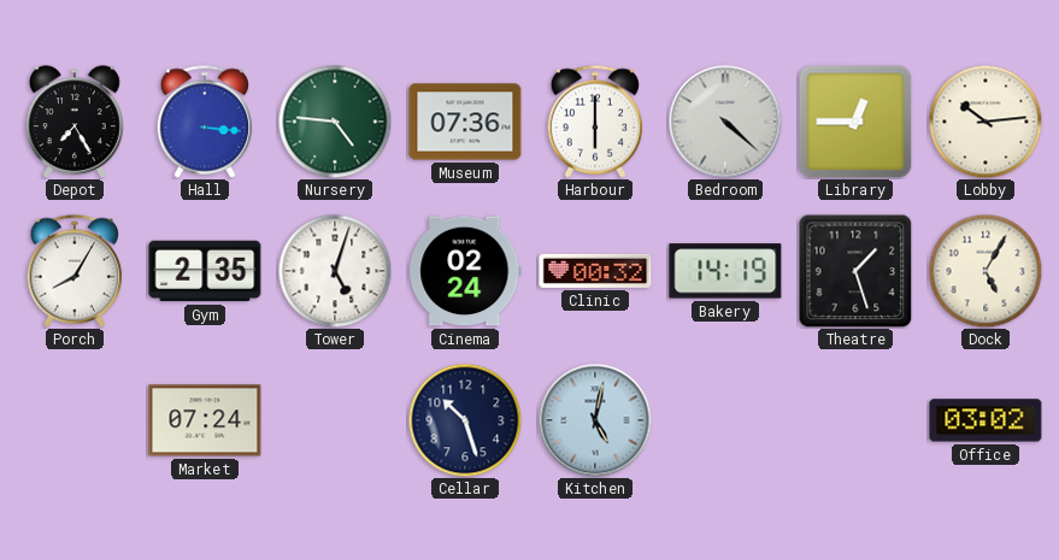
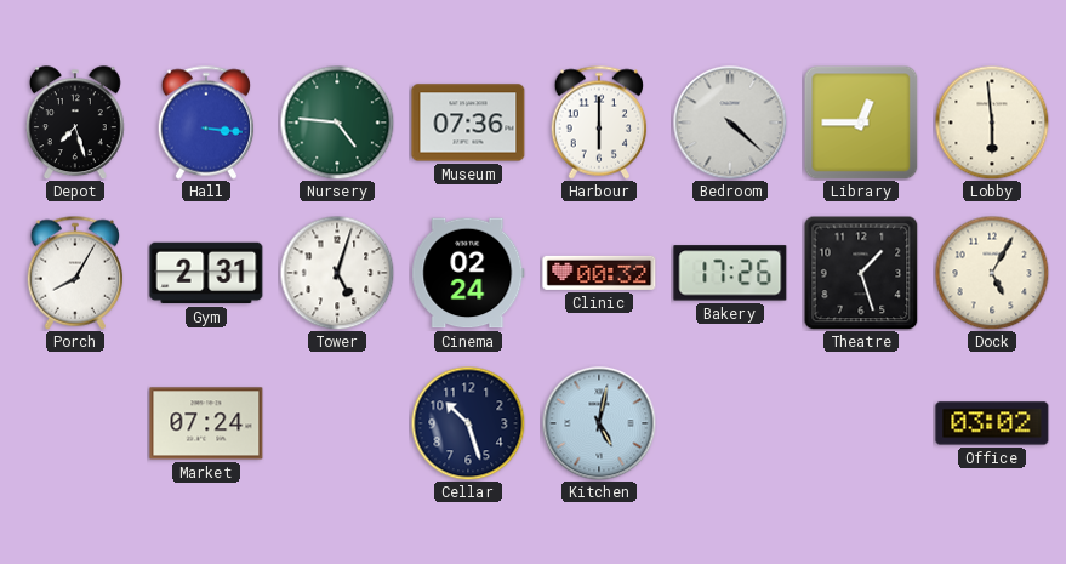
Depot: 7:25 -> 7:27
Lobby: 10:14 -> 5:59
Gym: 2:35 -> 2:31
Bakery: 14:19 -> 17:26
